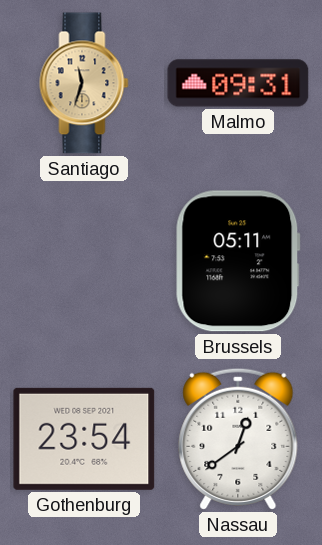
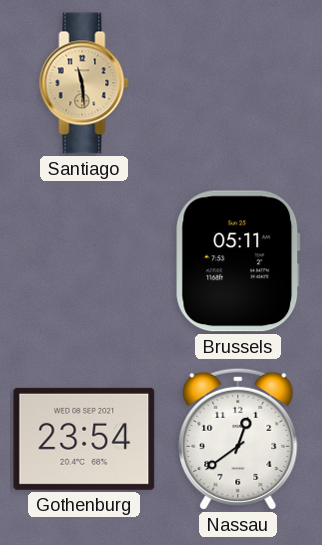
Santiago: 11:33 -> 11:29
Malmo: 09:31 -> none
